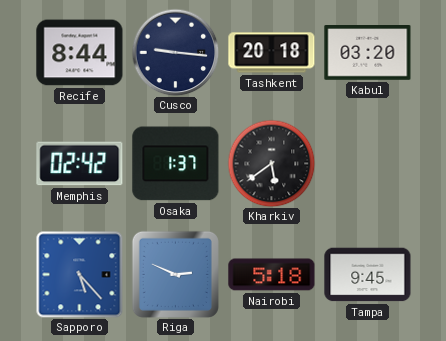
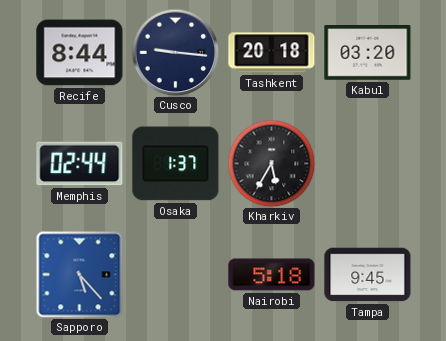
Memphis: 02:42 -> 02:44
Kharkiv: 5:39 -> 5:35
Riga: 2:49 -> none
